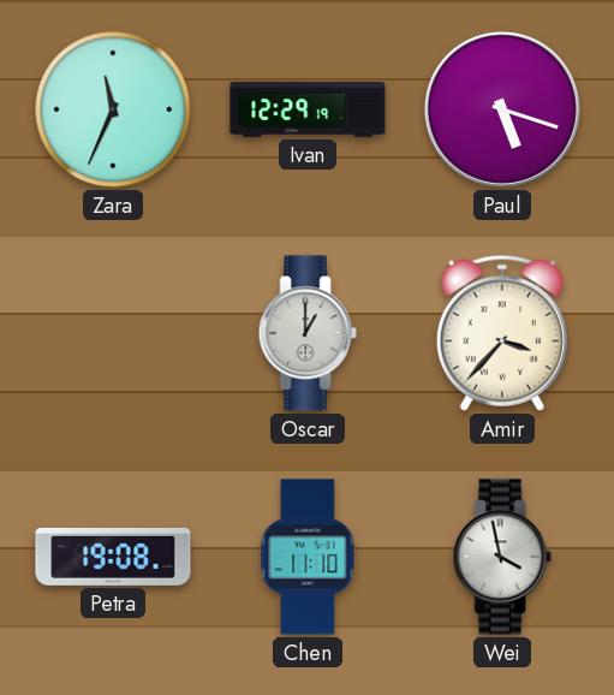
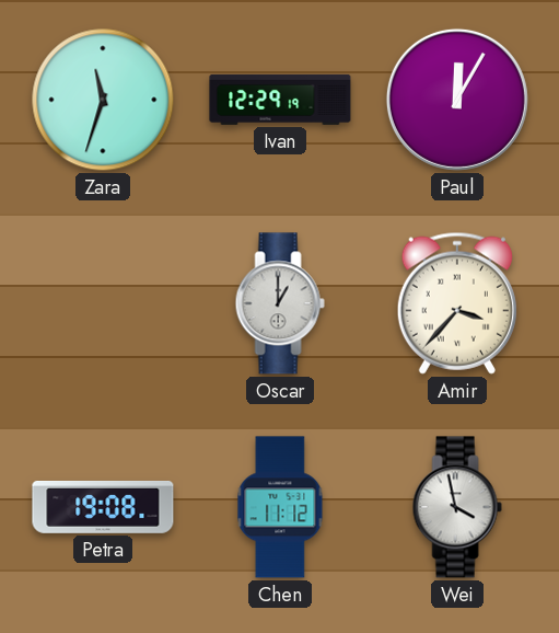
Zara: 11:34 -> 11:33
Paul: 5:18 -> 12:05
Chen: 11:10 -> 11:12
